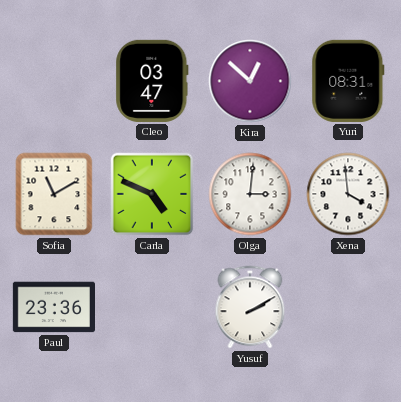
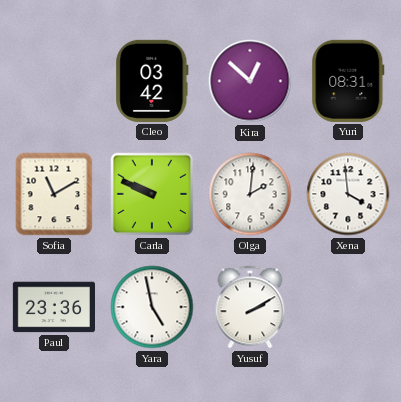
Cleo: 03:47 -> 03:42
Carla: 4:49 -> 9:49
Olga: 3:01 -> 2:01
Yara: none -> 4:58
